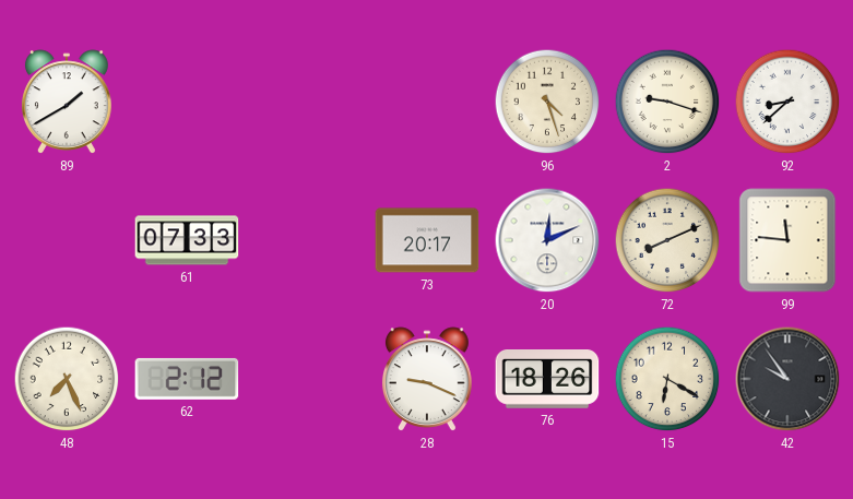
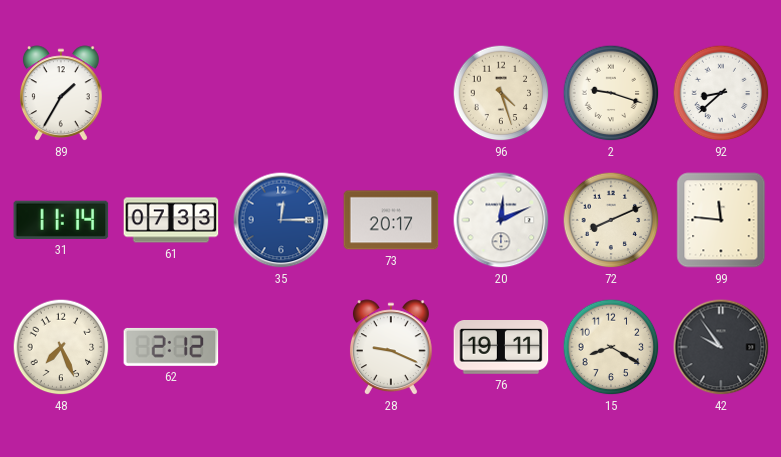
89: 1:40 -> 1:35
31: none -> 11:14
35: none -> 12:15
76: 18:26 -> 19:11
15: 6:20 -> 8:20
